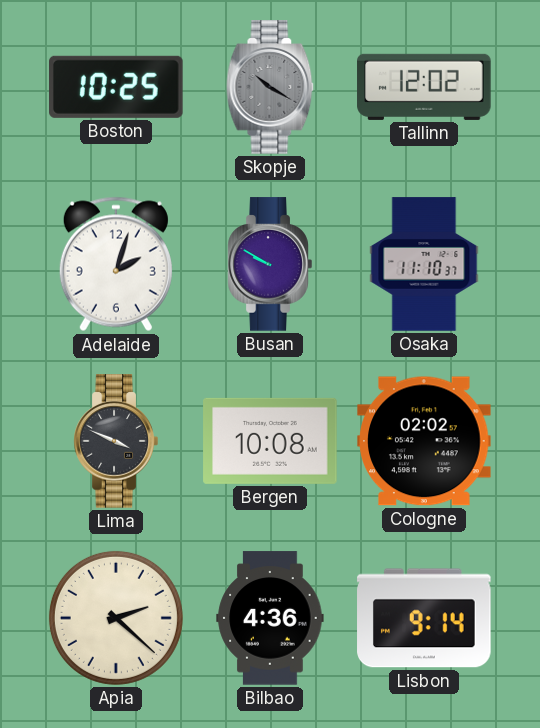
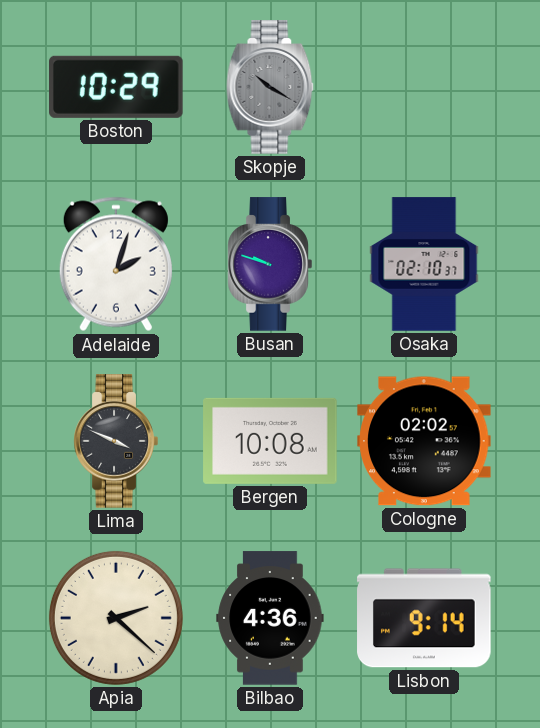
Boston: 10:25 -> 10:29
Tallinn: 12:02 -> none
Busan: 9:50 -> 9:48
Osaka: 11:10 -> 02:10
